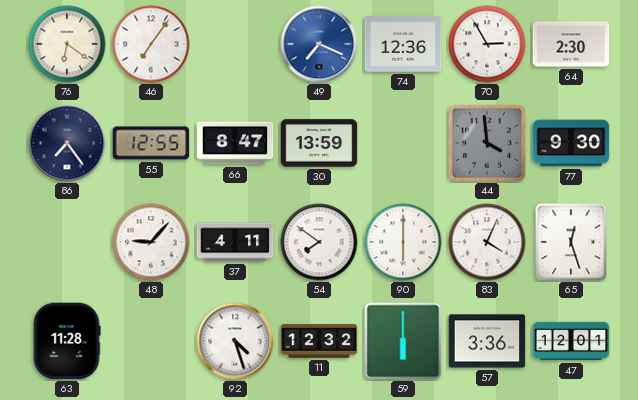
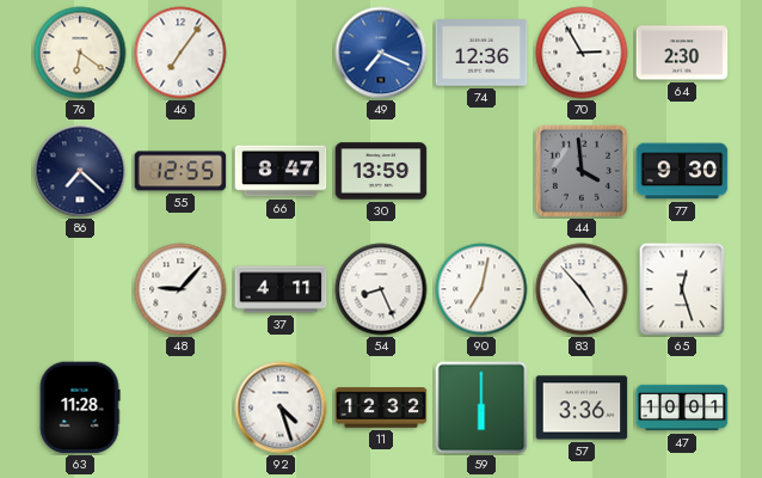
86: 7:24 -> 7:22
54: 7:51 -> 8:26
90: 6:00 -> 7:02
83: 4:04 -> 4:53
47: 12:01 -> 10:01
